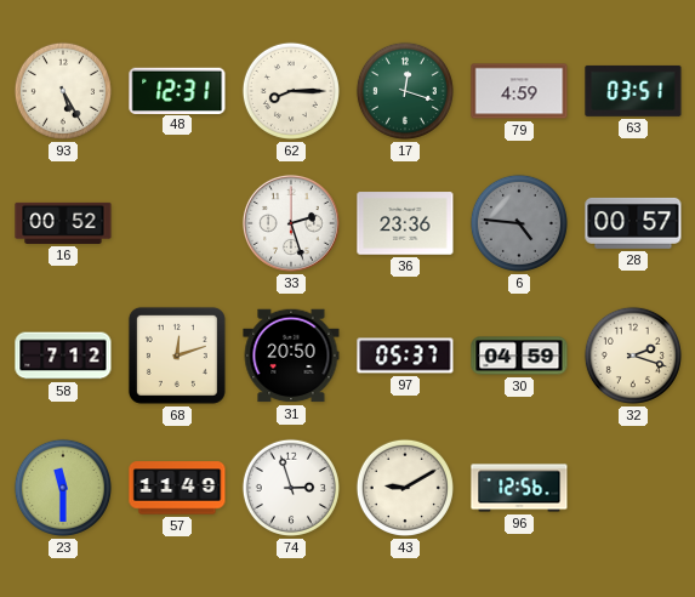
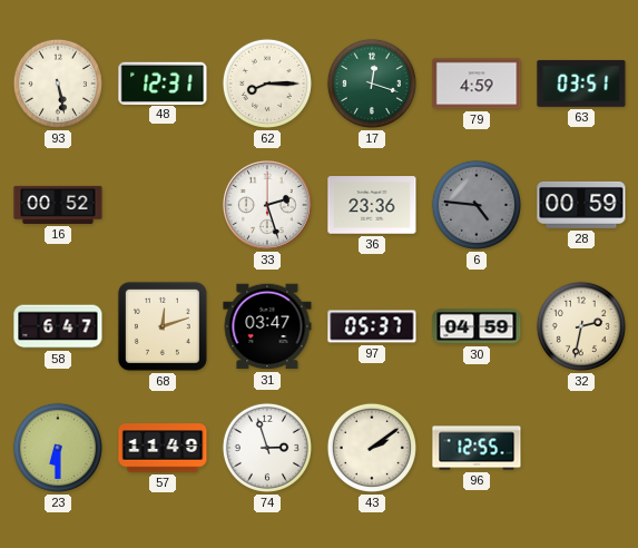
93: 5:25 -> 5:28
28: 00:57 -> 00:59
58: 7:12 -> 6:47
31: 20:50 -> 03:47
32: 2:18 -> 2:32
23: 11:30 -> 6:30
43: 9:10 -> 2:09
96: 12:56 -> 12:55
